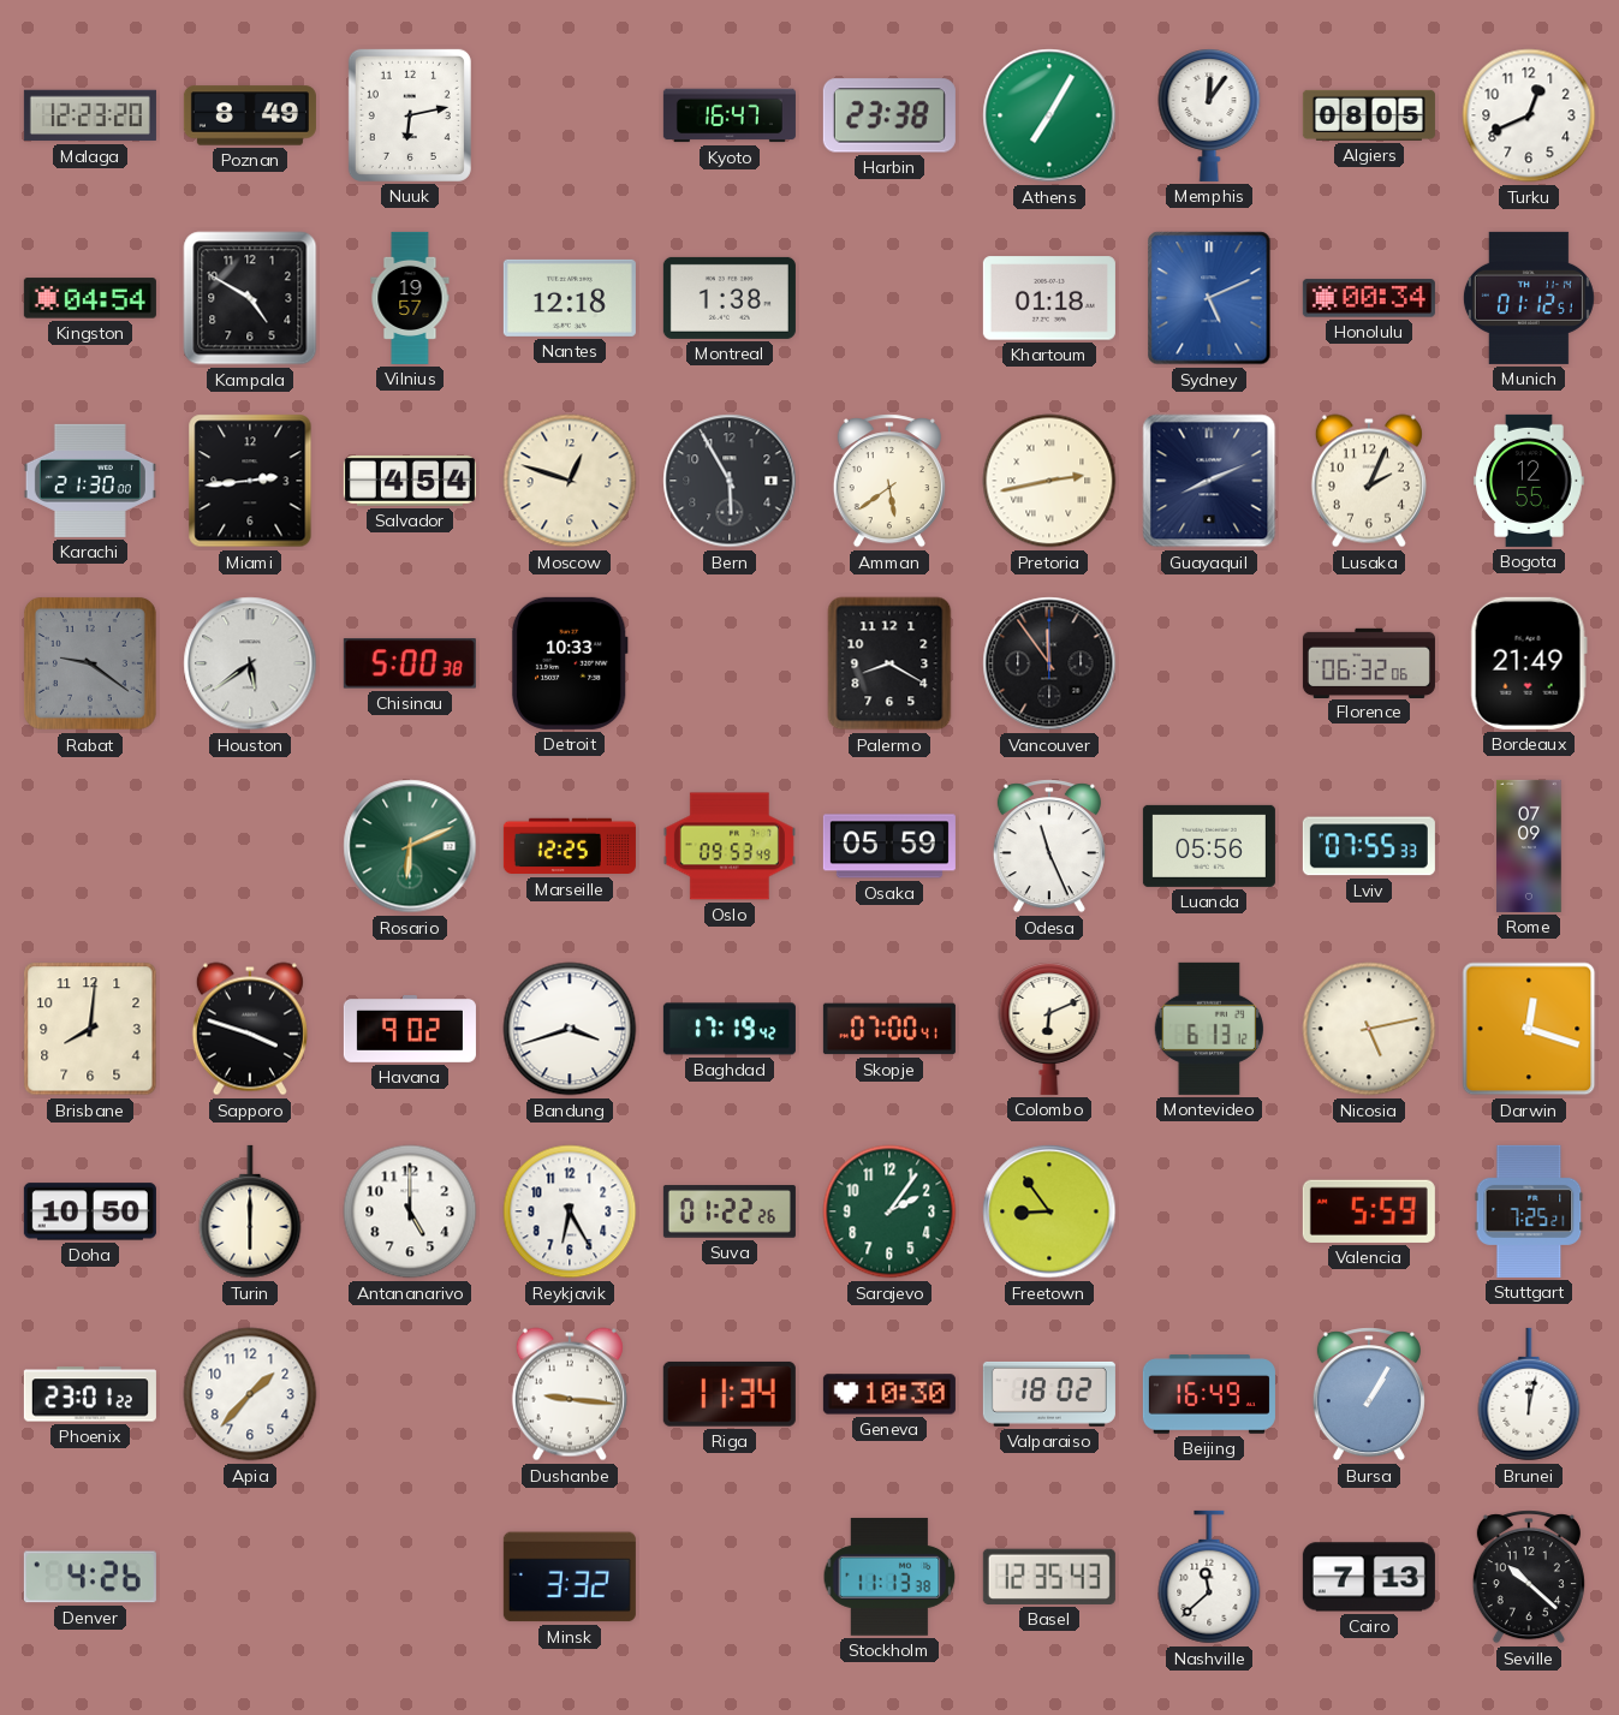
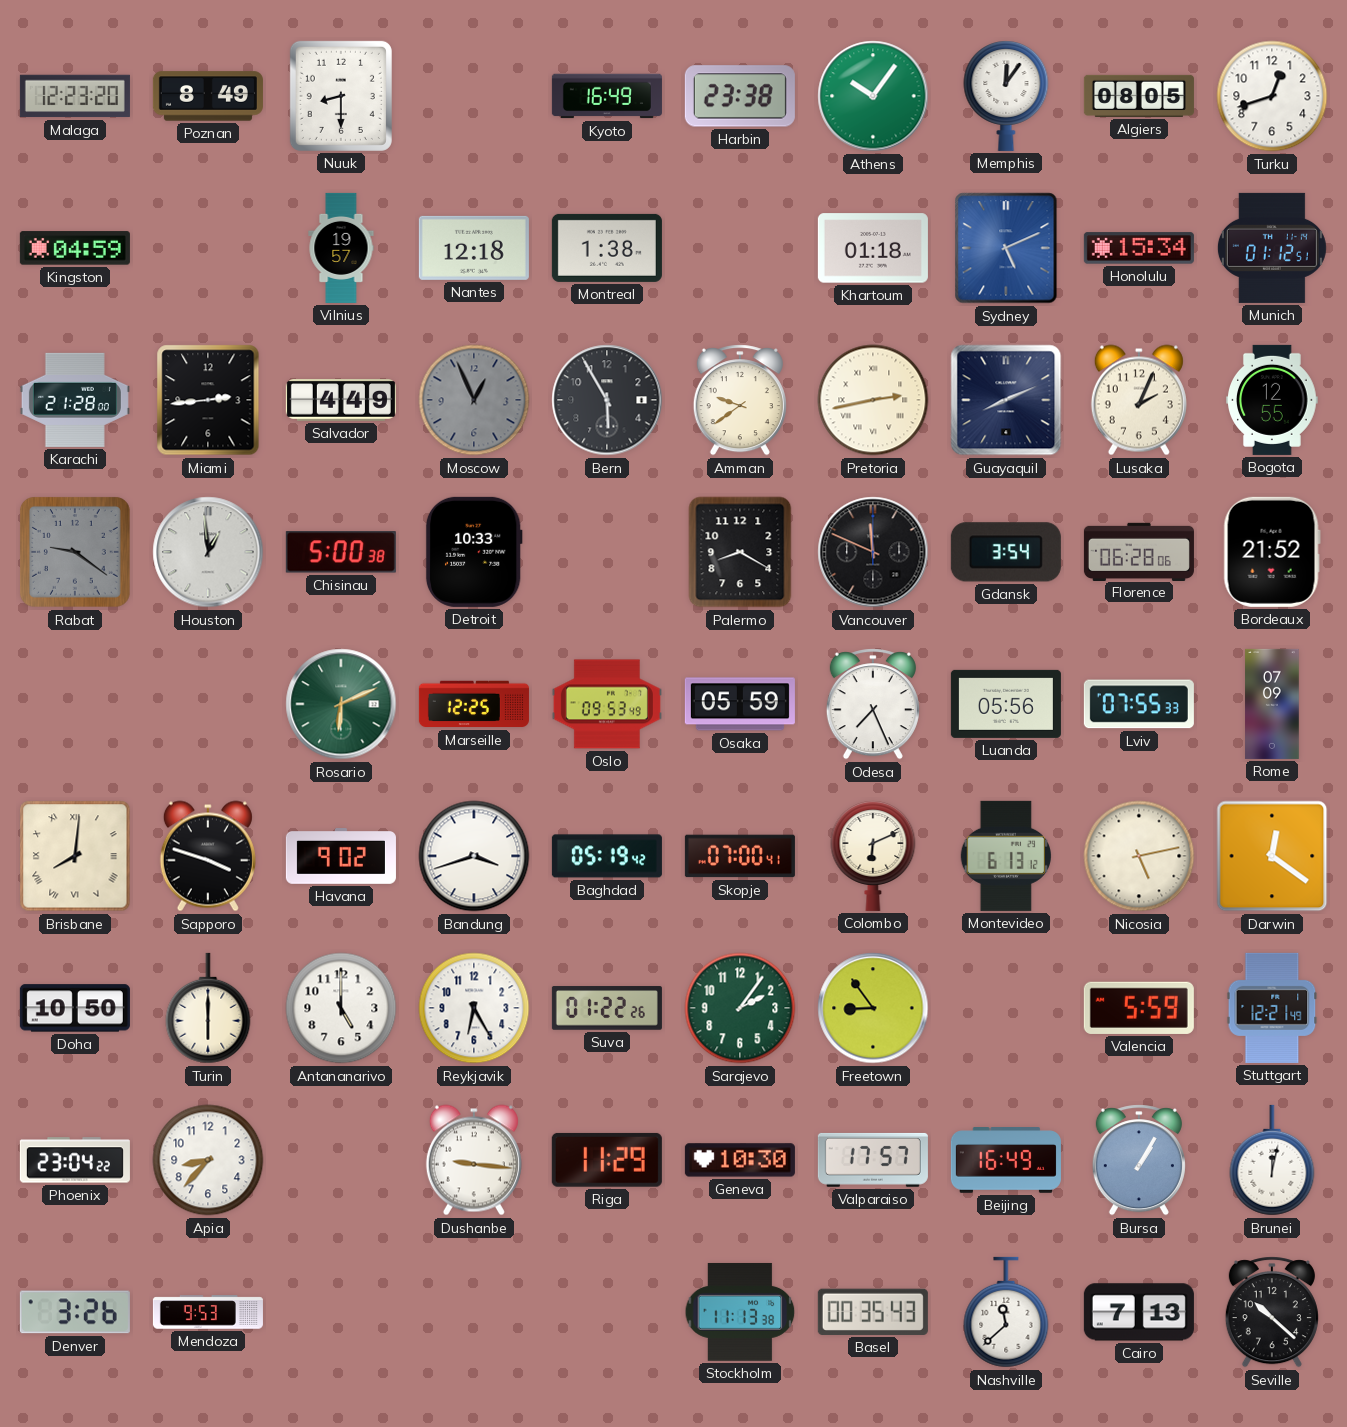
Nuuk: 6:13 -> 8:30
Kyoto: 16:47 -> 16:49
Athens: 7:05 -> 10:06
Turku: 12:41 -> 12:42
Kingston: 04:54 -> 04:59
Kampala: 4:50 -> none
Honolulu: 00:34 -> 15:34
Karachi: 21:30 -> 21:28
Salvador: 4:54 -> 4:49
Moscow: 12:48 -> 12:56
Moscow dial: cream -> grey
Amman: 5:39 -> 9:39
Houston: 5:39 -> 12:59
Vancouver: 11:54 -> 11:49
Gdansk: none -> 3:54
Florence: 06:32 -> 06:28
Bordeaux: 21:49 -> 21:52
Odesa: 11:26 -> 7:26
Brisbane numerals: Arabic -> Roman
Baghdad: 17:19 -> 05:19
Darwin: 12:18 -> 12:21
Stuttgart: 7:25 -> 12:21
Phoenix: 23:01 -> 23:04
Apia: 1:37 -> 8:37
Riga: 11:34 -> 11:29
Valparaiso: 18:02 -> 17:57
Denver: 4:26 -> 3:26
Mendoza: none -> 9:53
Minsk: 3:32 -> none
Basel: 12:35 -> 00:35
